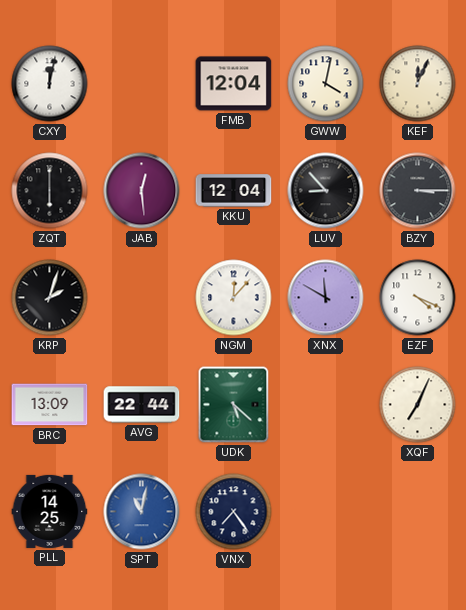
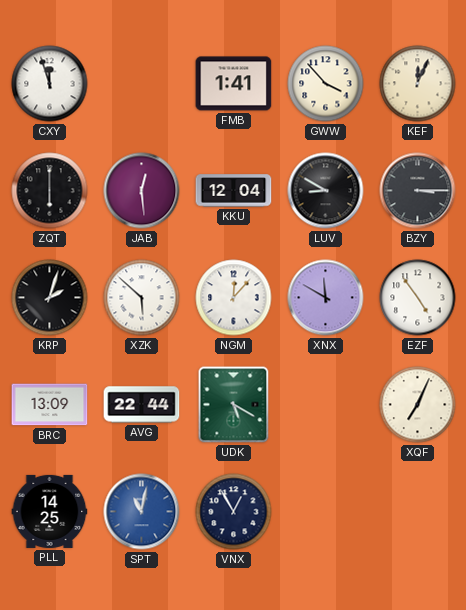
CXY: 12:02 -> 11:57
FMB: 12:04 -> 1:41
GWW: 4:02 -> 3:53
LUV: 8:53 -> 8:50
XZK: none -> 5:52
EZF: 4:19 -> 4:54
UDK: 5:22 -> 5:20
VNX: 7:24 -> 12:55
